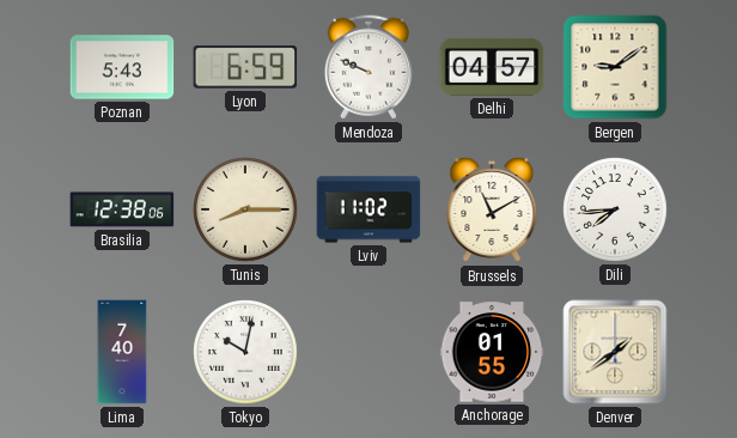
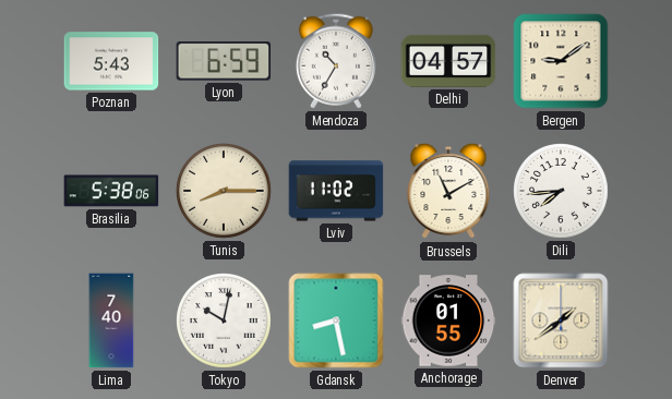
Mendoza: 9:49 -> 10:35
Brasilia: 12:38 -> 5:38
Gdansk: none -> 8:28
